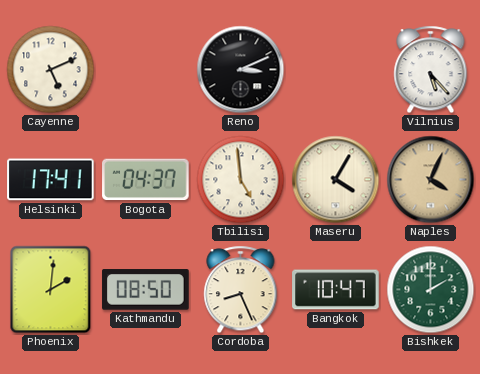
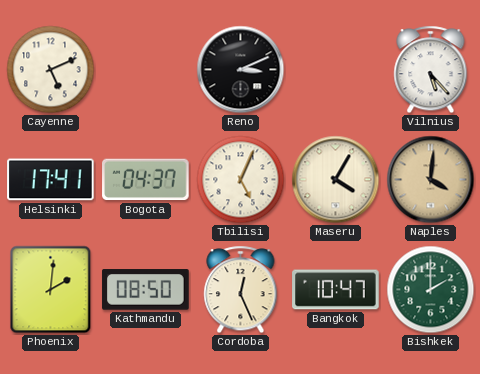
Tbilisi: 4:59 -> 5:04
Naples: 4:04 -> 4:01
Cordoba: 8:26 -> 12:26
